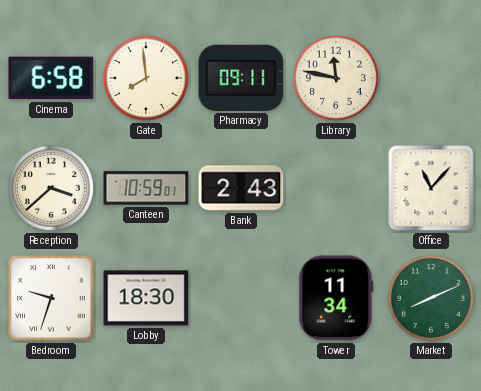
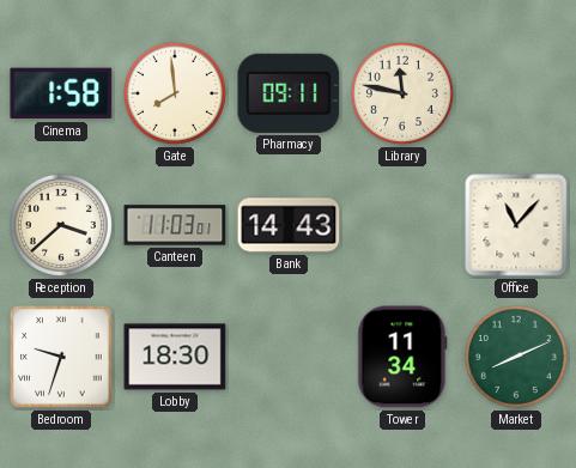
Cinema: 6:58 -> 1:58
Canteen: 10:59 -> 11:03
Bank: 2:43 -> 14:43
